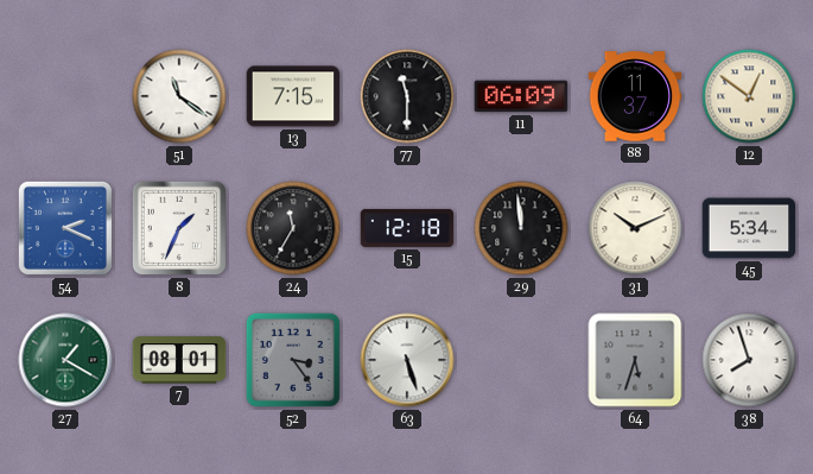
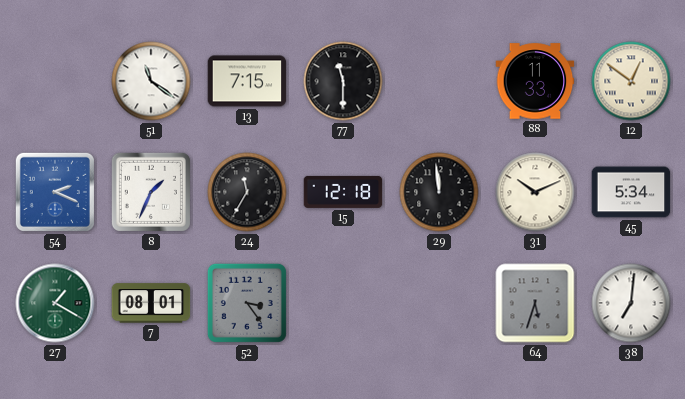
11: 06:09 -> none
88: 11:37 -> 11:33
63: 5:27 -> none
38: 7:57 -> 7:01
